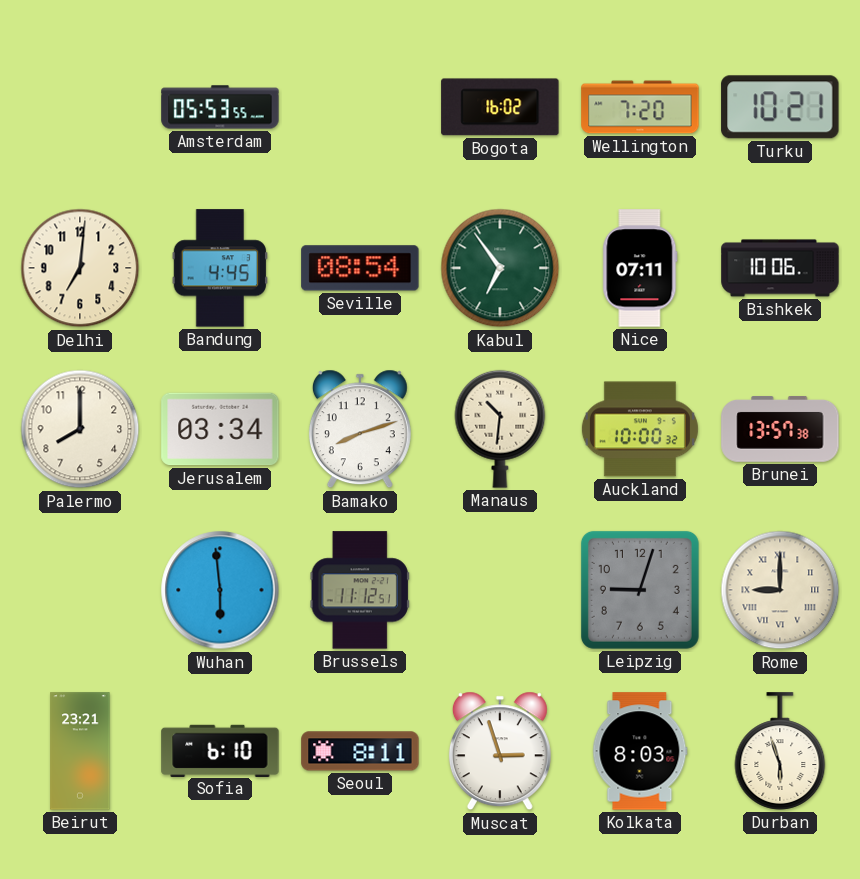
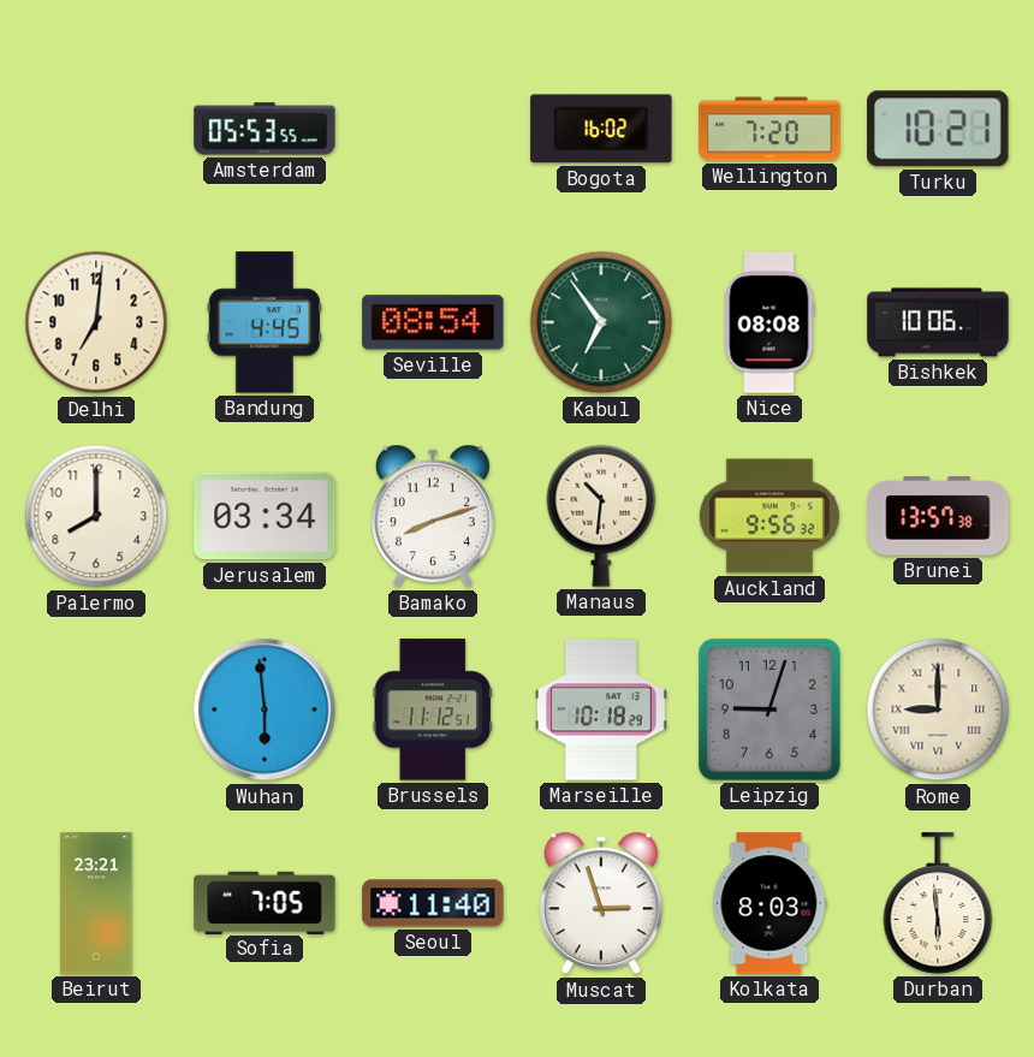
Nice: 07:11 -> 08:08
Auckland: 10:00 -> 9:56
Marseille: none -> 10:18
Sofia: 6:10 -> 7:05
Seoul: 8:11 -> 11:40
Durban: 5:57 -> 5:59
